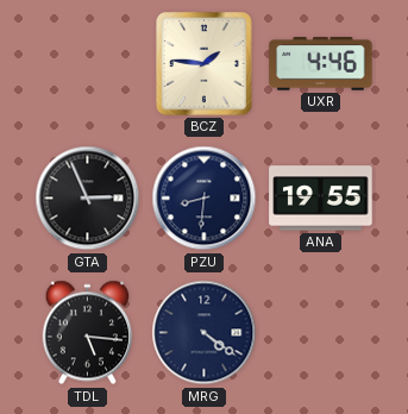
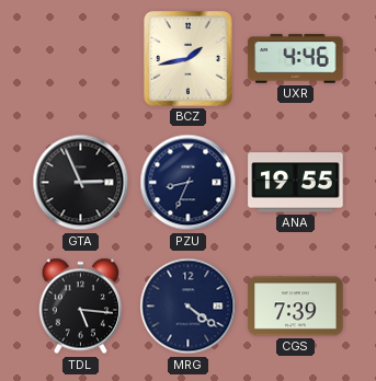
BCZ: 1:46 -> 1:43
PZU: 8:31 -> 8:34
CGS: none -> 7:39
